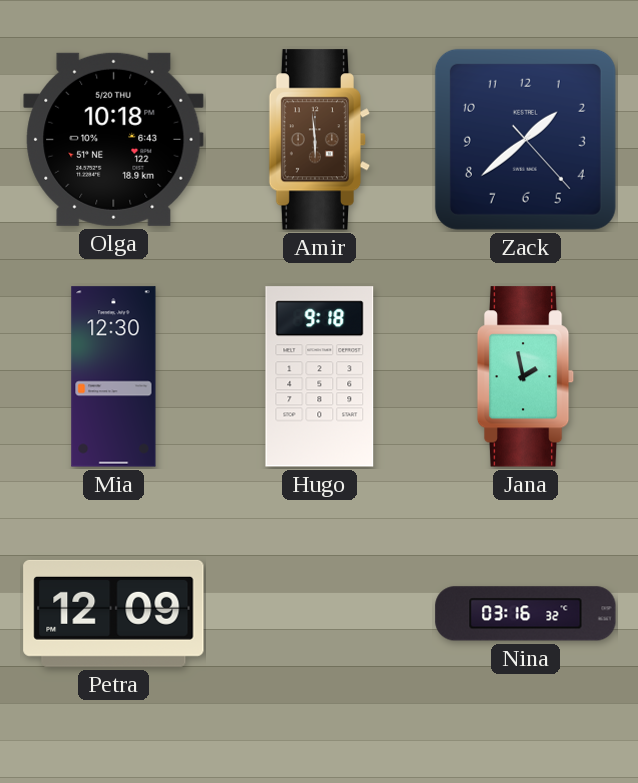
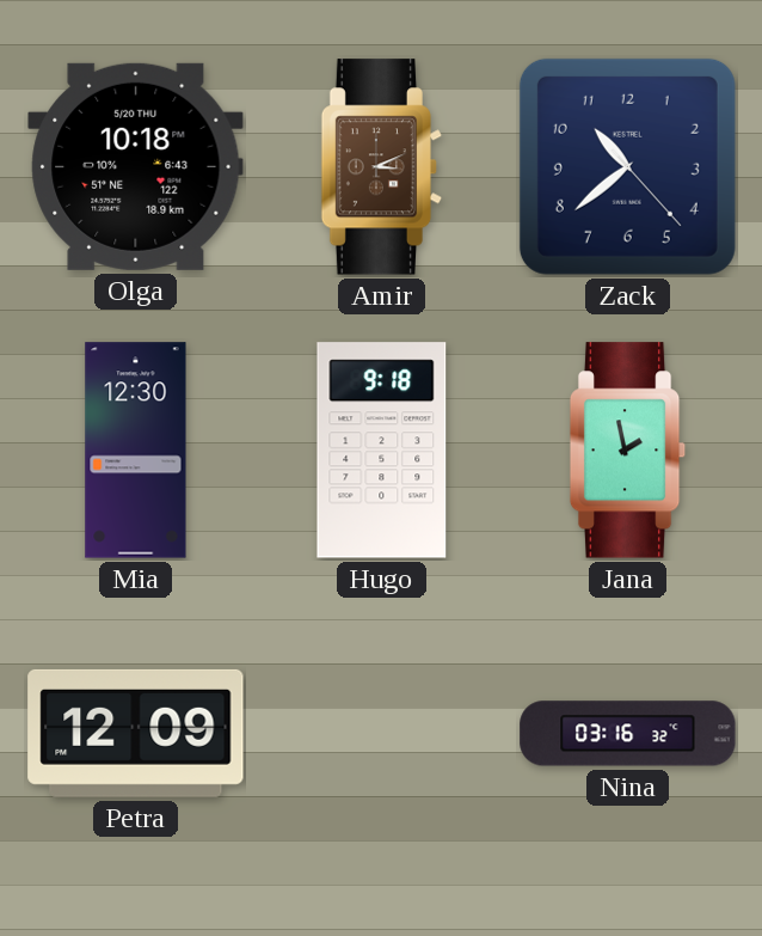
Amir: 5:59 -> 3:11
Zack: 1:38 -> 10:38
